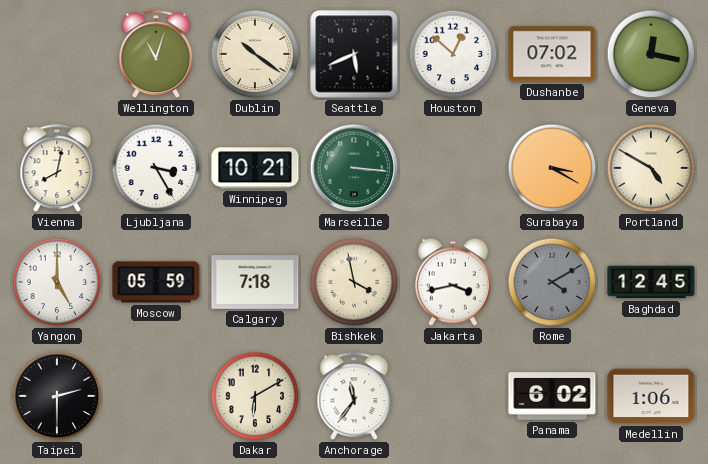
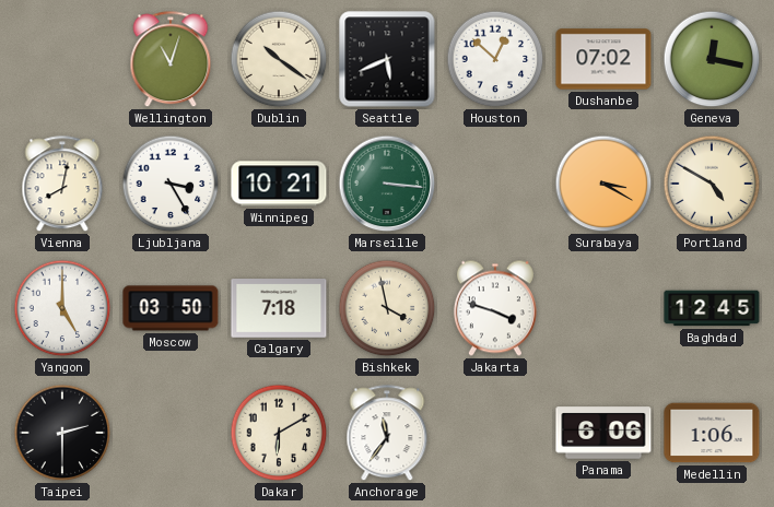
Moscow: 05:59 -> 03:50
Jakarta: 3:43 -> 3:48
Rome: 4:10 -> none
Panama: 6:02 -> 6:06
